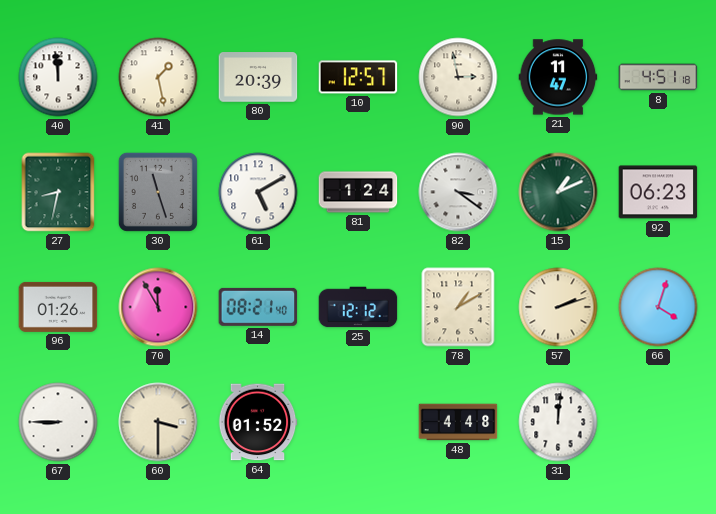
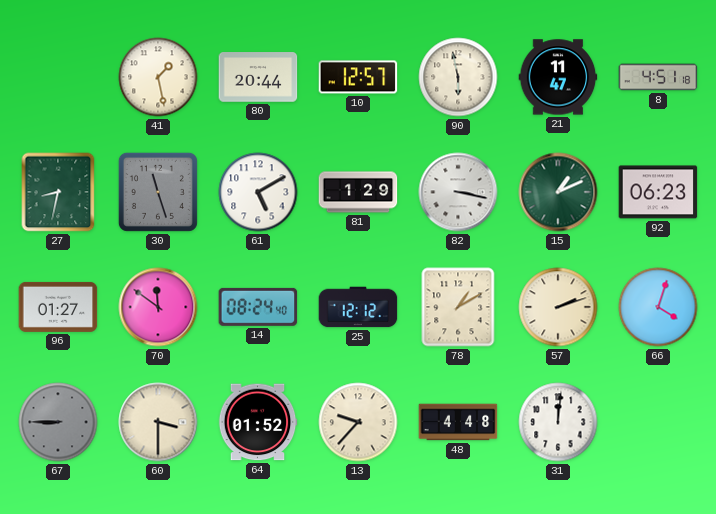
40: 11:59 -> none
80: 20:39 -> 20:44
90: 2:58 -> 5:58
81: 1:24 -> 1:29
82: 3:21 -> 3:17
96: 01:26 -> 01:27
70: 11:55 -> 11:51
14: 08:21 -> 08:24
67 dial: white -> grey
13: none -> 9:37
